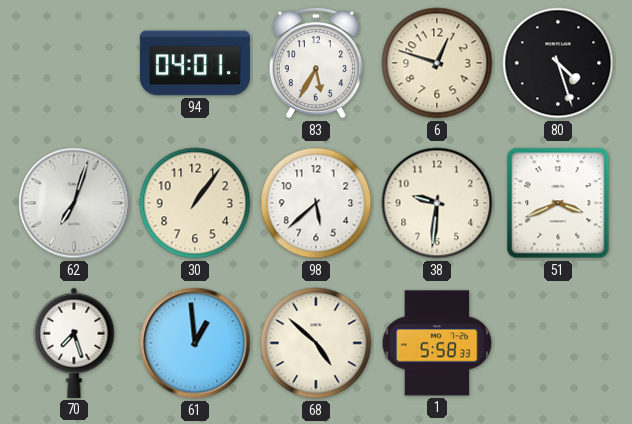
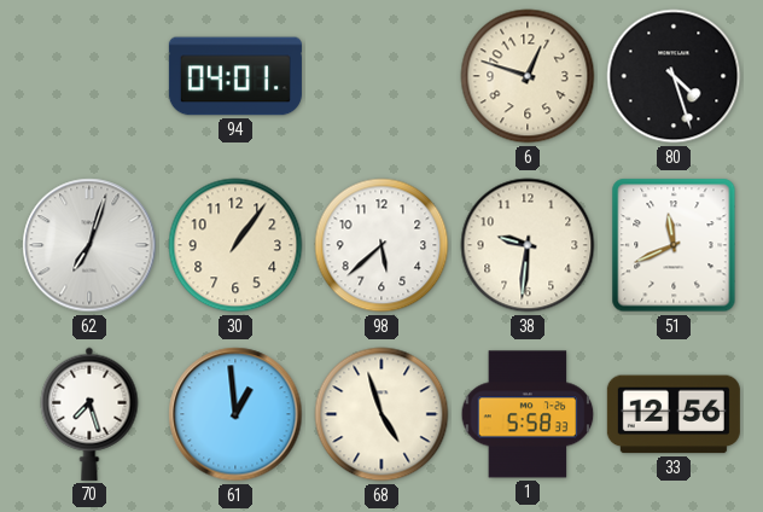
83: 5:35 -> none
51: 3:41 -> 11:41
68: 4:52 -> 4:57
33: none -> 12:56
